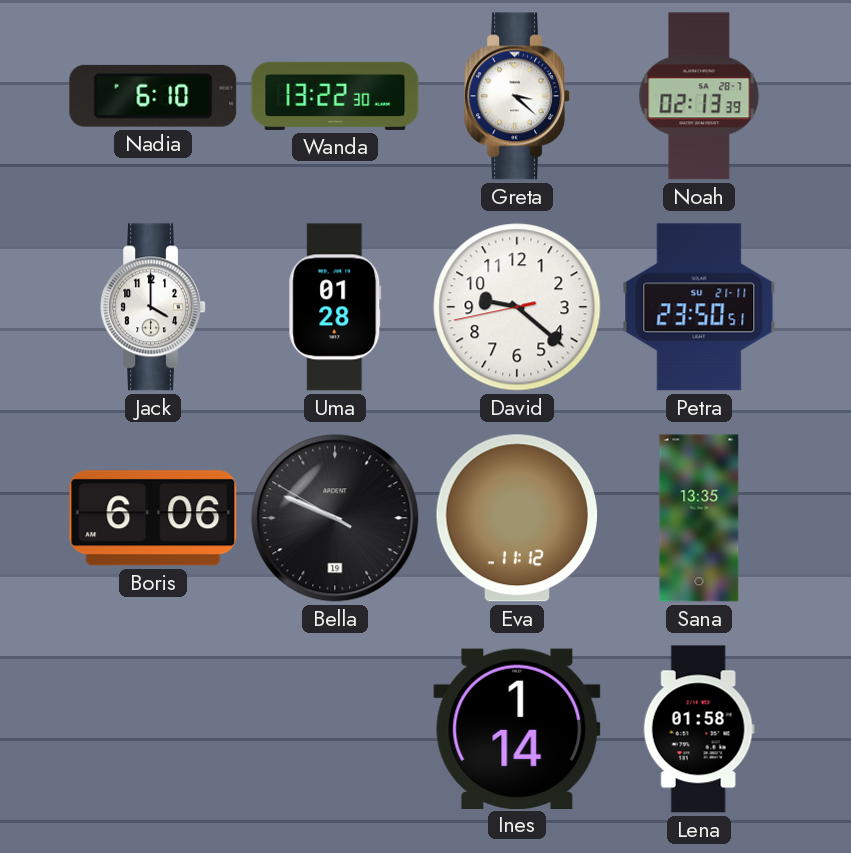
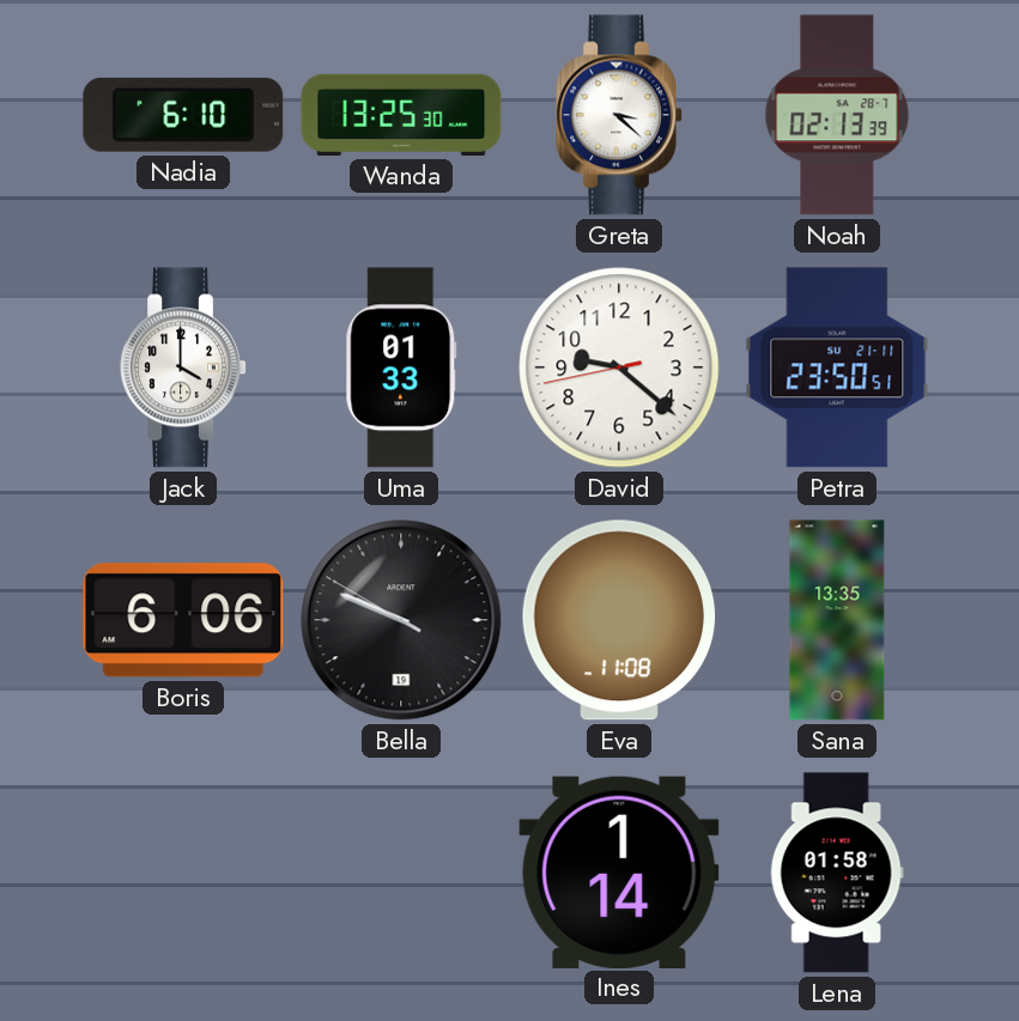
Wanda: 13:22 -> 13:25
Uma: 01:28 -> 01:33
Eva: 11:12 -> 11:08
